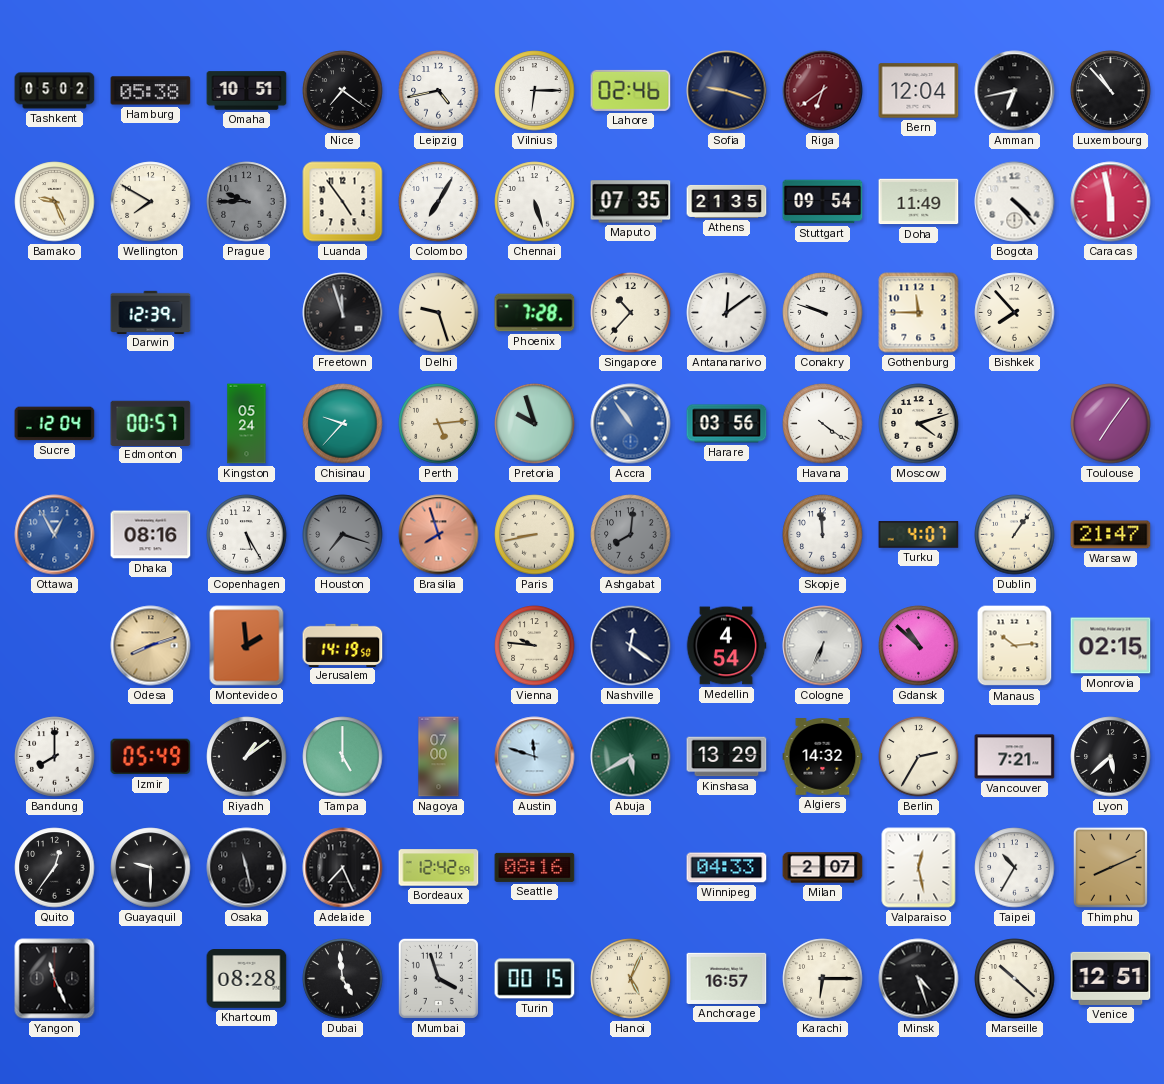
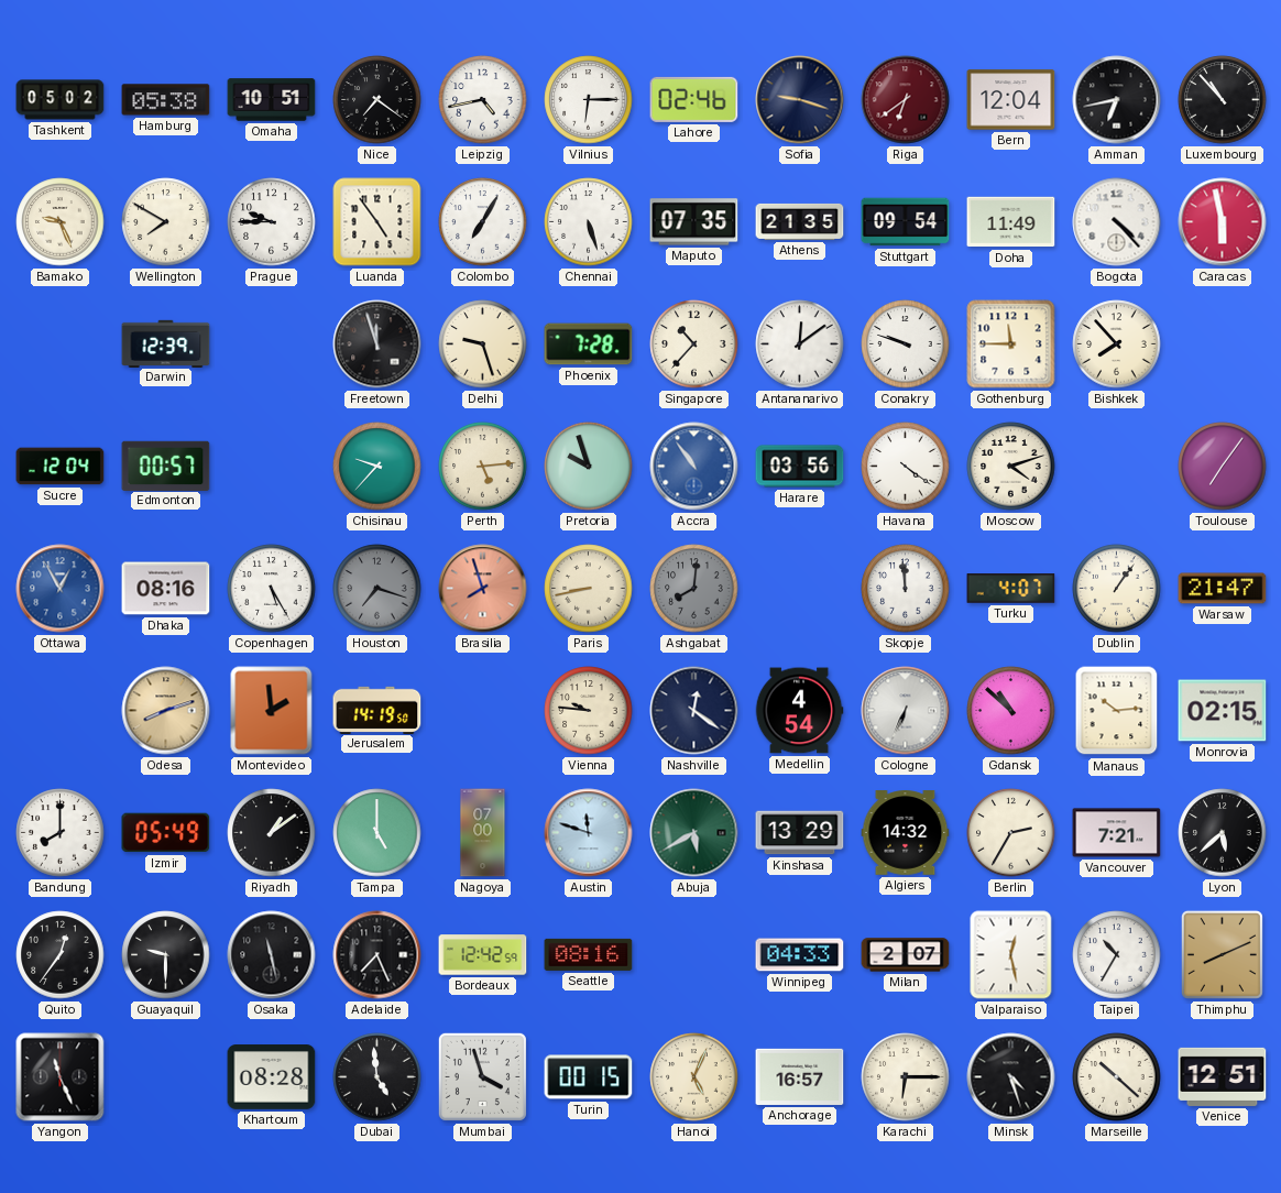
Prague dial: grey -> white
Kingston: 05:24 -> none
